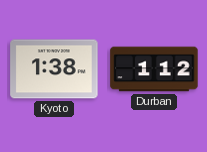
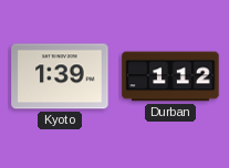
Kyoto: 1:38 -> 1:39
